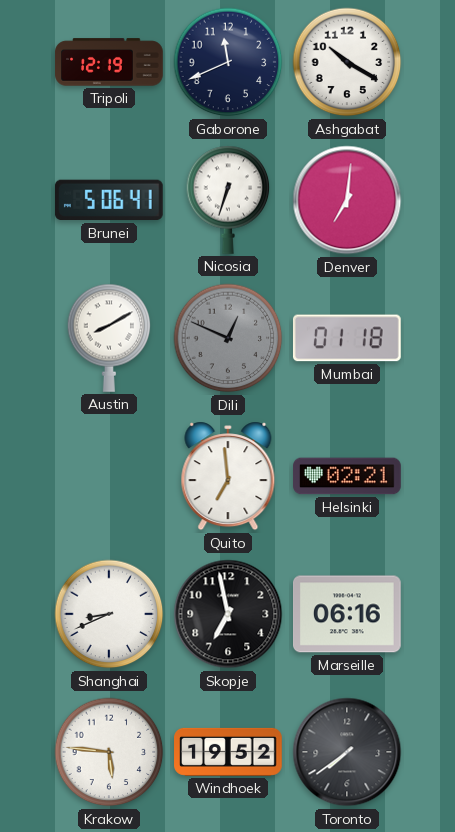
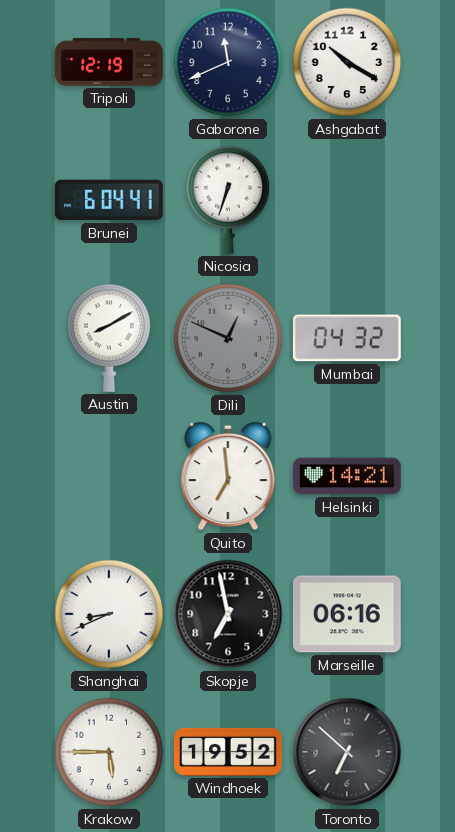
Brunei: 5:06 -> 6:04
Denver: 7:01 -> none
Mumbai: 01:18 -> 04:32
Helsinki: 02:21 -> 14:21
Krakow: 5:46 -> 5:45
Toronto: 7:39 -> 6:52
